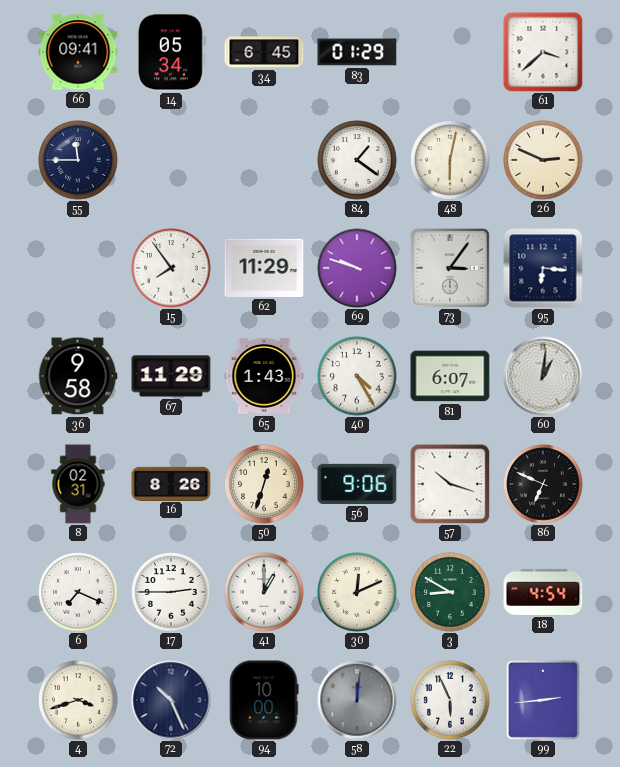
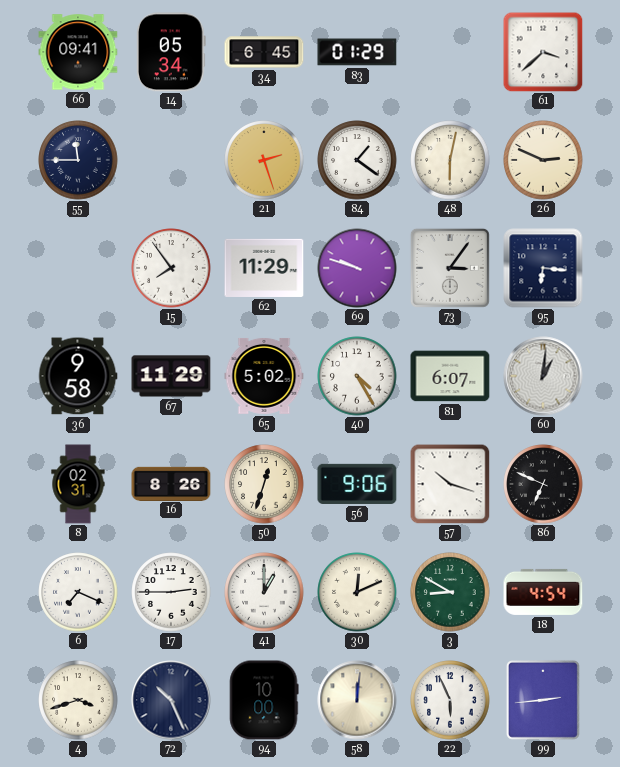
21: none -> 2:27
65: 1:43 -> 5:02
58 dial: grey -> cream
